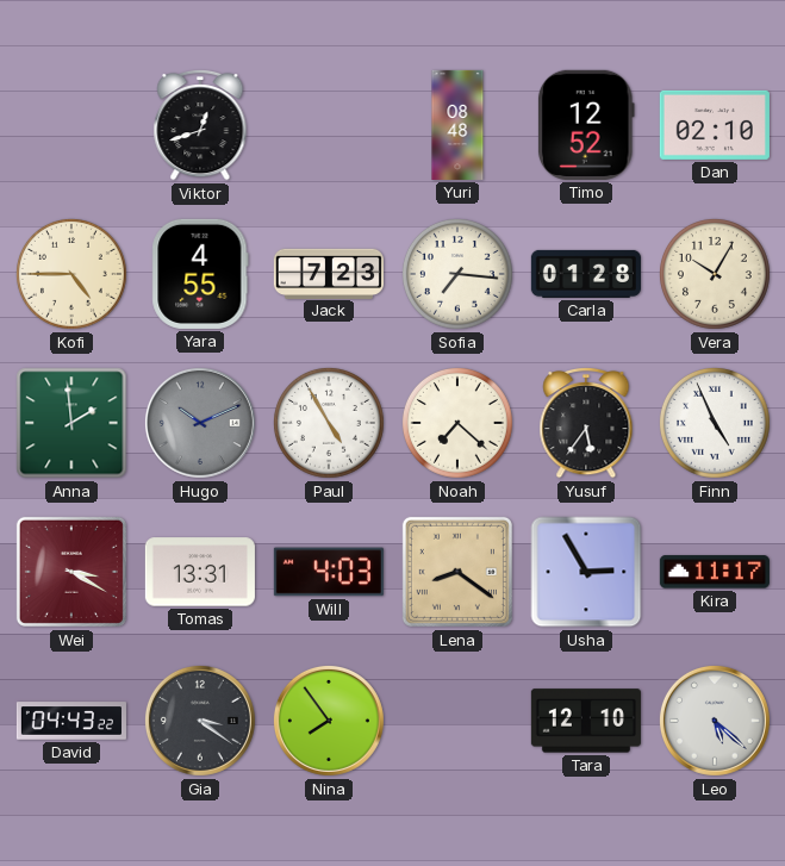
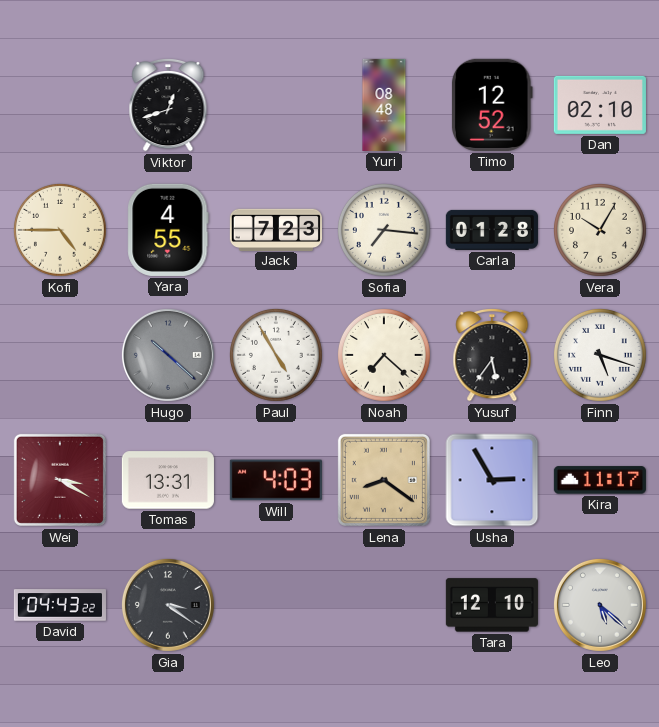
Anna: 1:59 -> none
Hugo: 10:11 -> 10:22
Finn: 4:56 -> 5:18
Nina: 7:54 -> none
